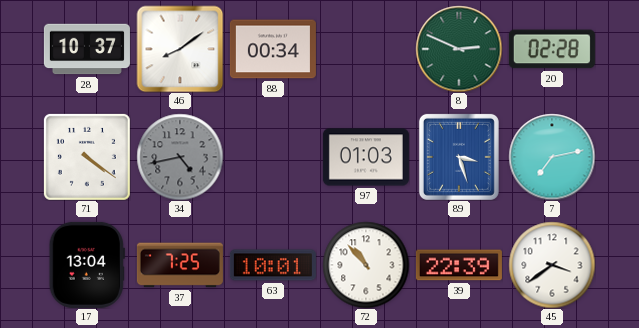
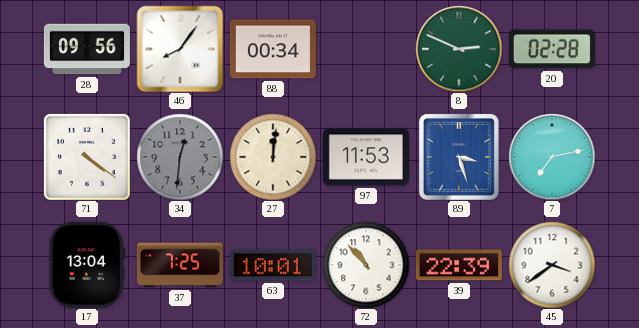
28: 10:37 -> 09:56
46: 8:09 -> 8:06
34: 4:43 -> 12:31
27: none -> 12:01
97: 01:03 -> 11:53
